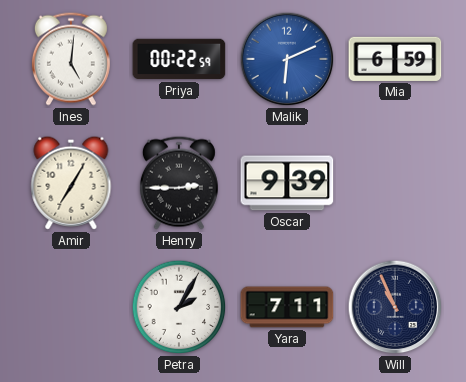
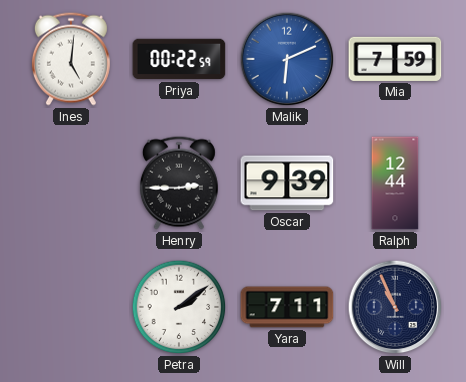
Mia: 6:59 -> 7:59
Amir: 7:05 -> none
Ralph: none -> 12:44
Petra: 2:05 -> 2:09
